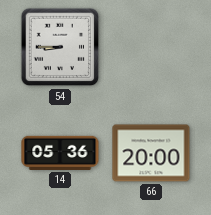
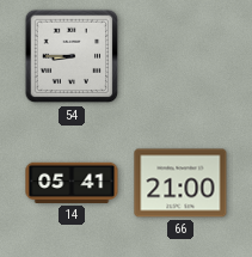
14: 05:36 -> 05:41
66: 20:00 -> 21:00
